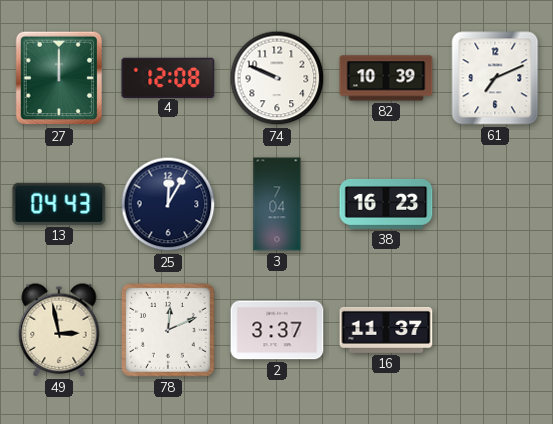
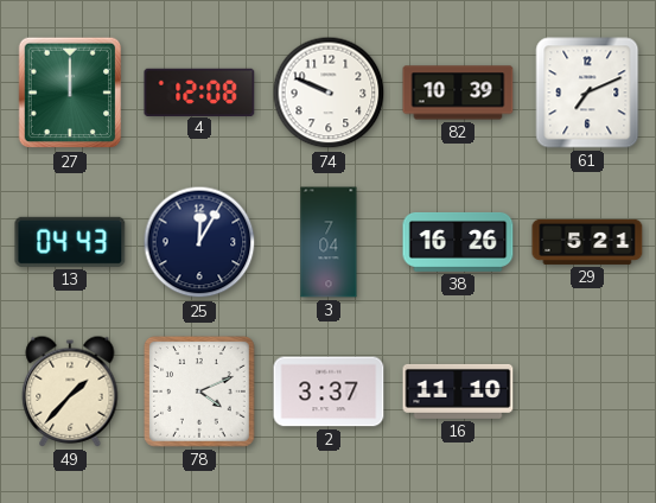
38: 16:23 -> 16:26
29: none -> 5:21
49: 2:58 -> 1:37
78: 12:11 -> 4:11
16: 11:37 -> 11:10
